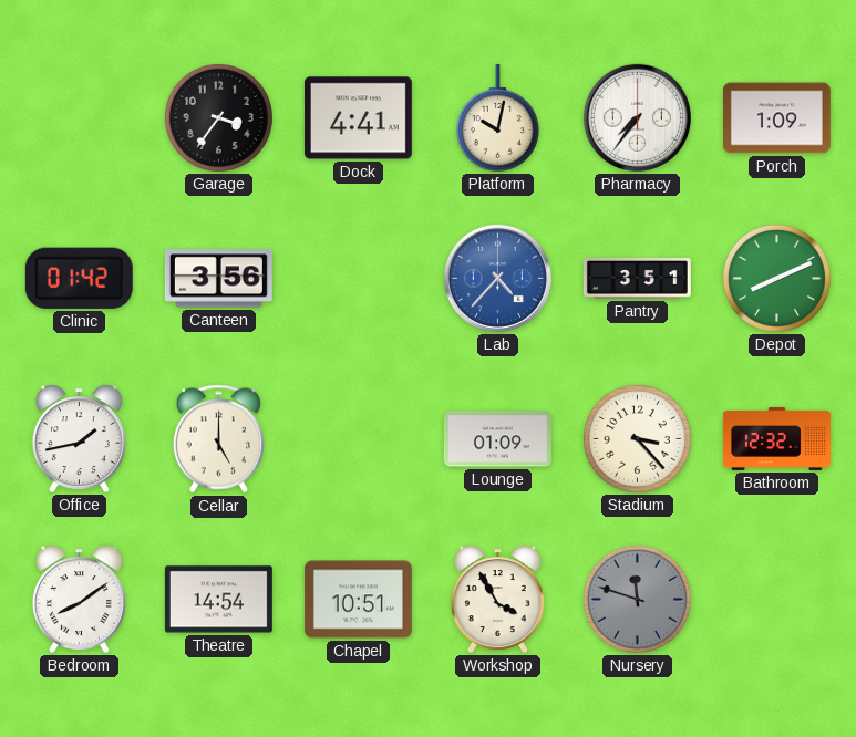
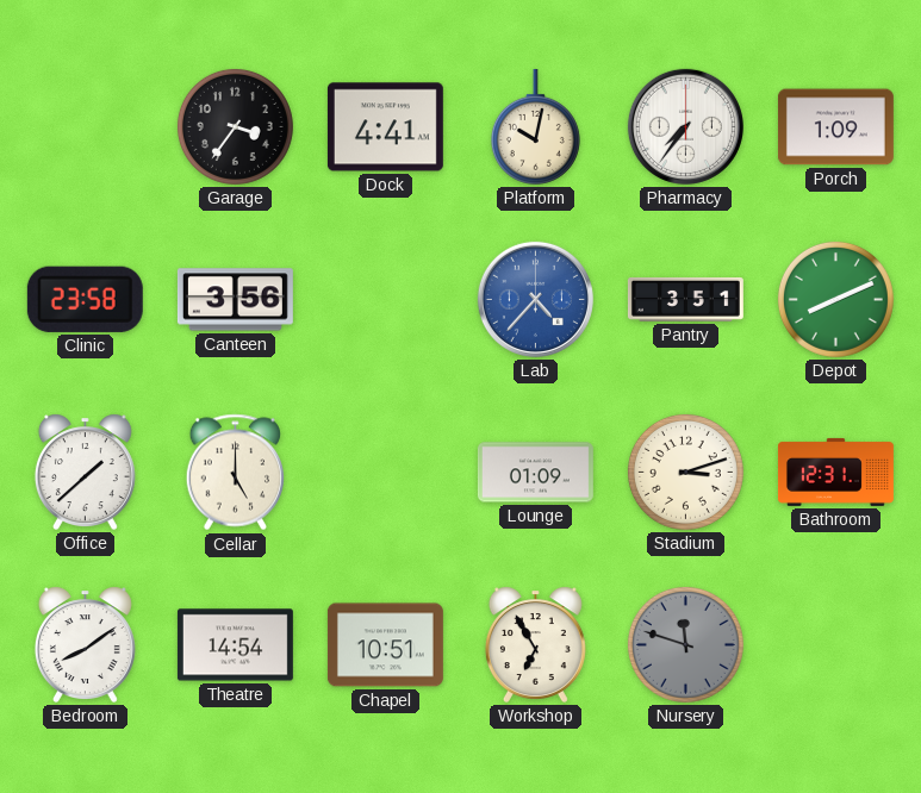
Clinic: 01:42 -> 23:58
Office: 1:43 -> 1:38
Stadium: 3:23 -> 3:12
Bathroom: 12:32 -> 12:31
Workshop: 3:55 -> 6:55
